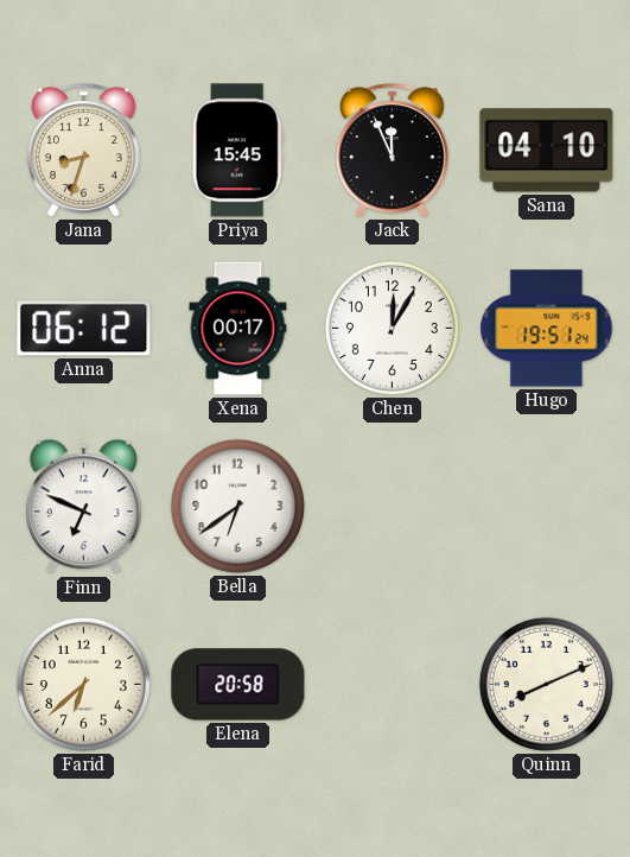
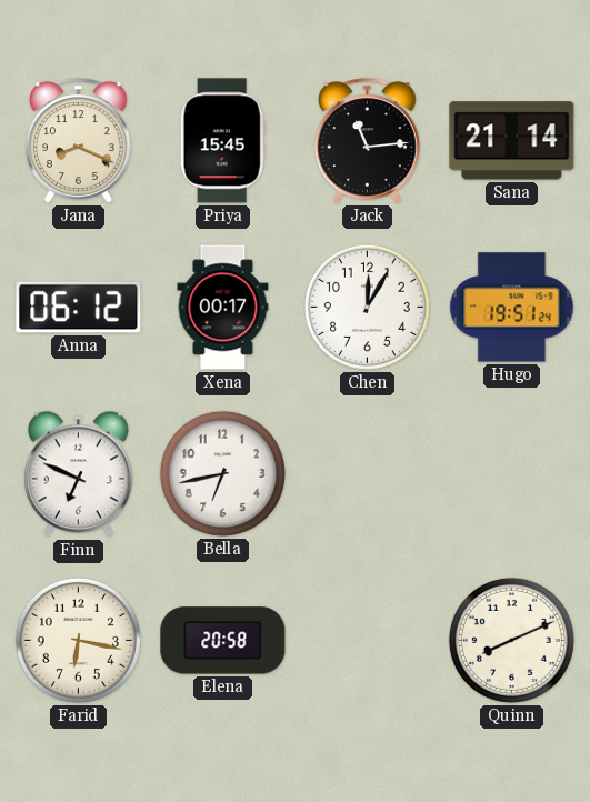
Jana: 8:33 -> 8:19
Jack: 11:56 -> 11:14
Sana: 04:10 -> 21:14
Bella: 6:39 -> 6:43
Farid: 6:38 -> 6:17
